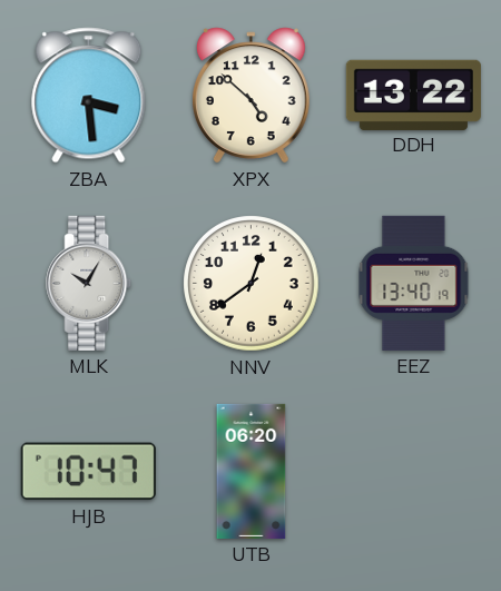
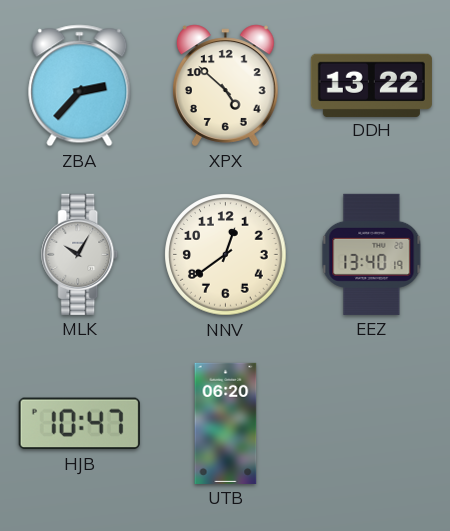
ZBA: 3:29 -> 2:37
